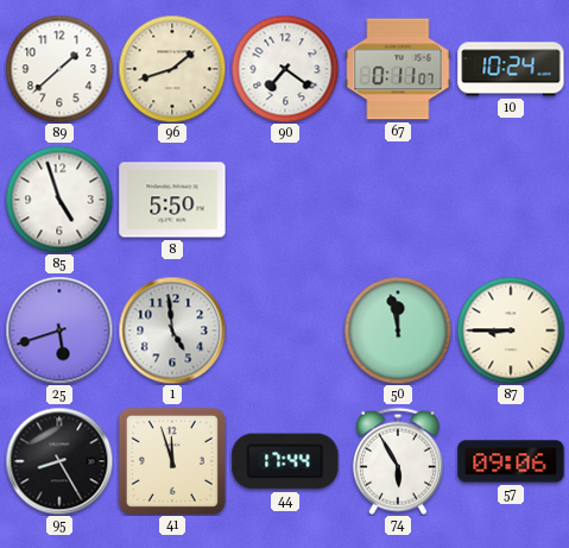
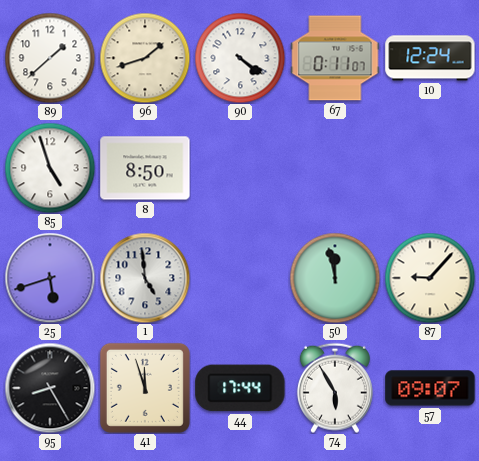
90: 7:21 -> 4:21
10: 10:24 -> 12:24
8: 5:50 -> 8:50
87: 8:45 -> 9:07
57: 09:06 -> 09:07
